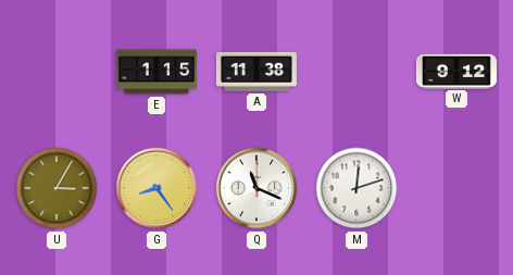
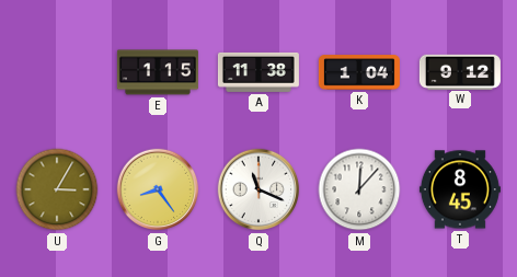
K: none -> 1:04
M: 12:12 -> 12:07
T: none -> 8:45
